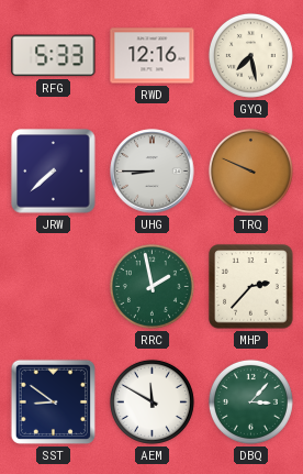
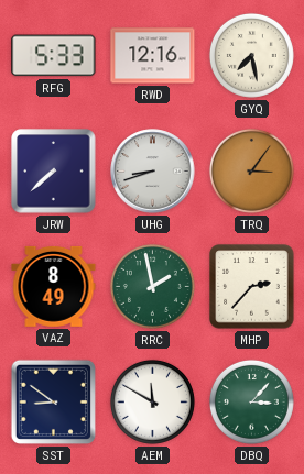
UHG: 8:45 -> 8:42
TRQ: 9:49 -> 3:06
VAZ: none -> 8:49
